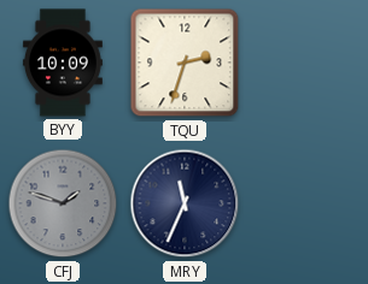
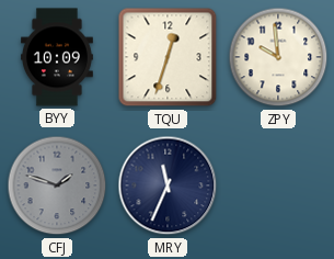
TQU: 2:33 -> 12:33
ZPY: none -> 9:59
